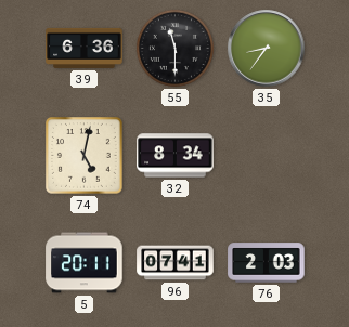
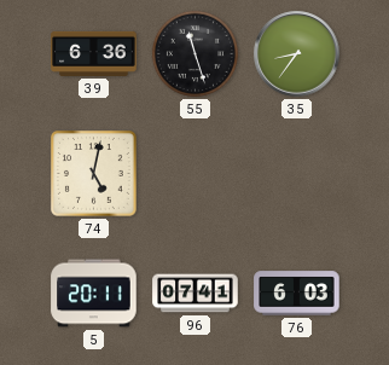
55: 11:30 -> 11:27
32: 8:34 -> none
76: 2:03 -> 6:03
